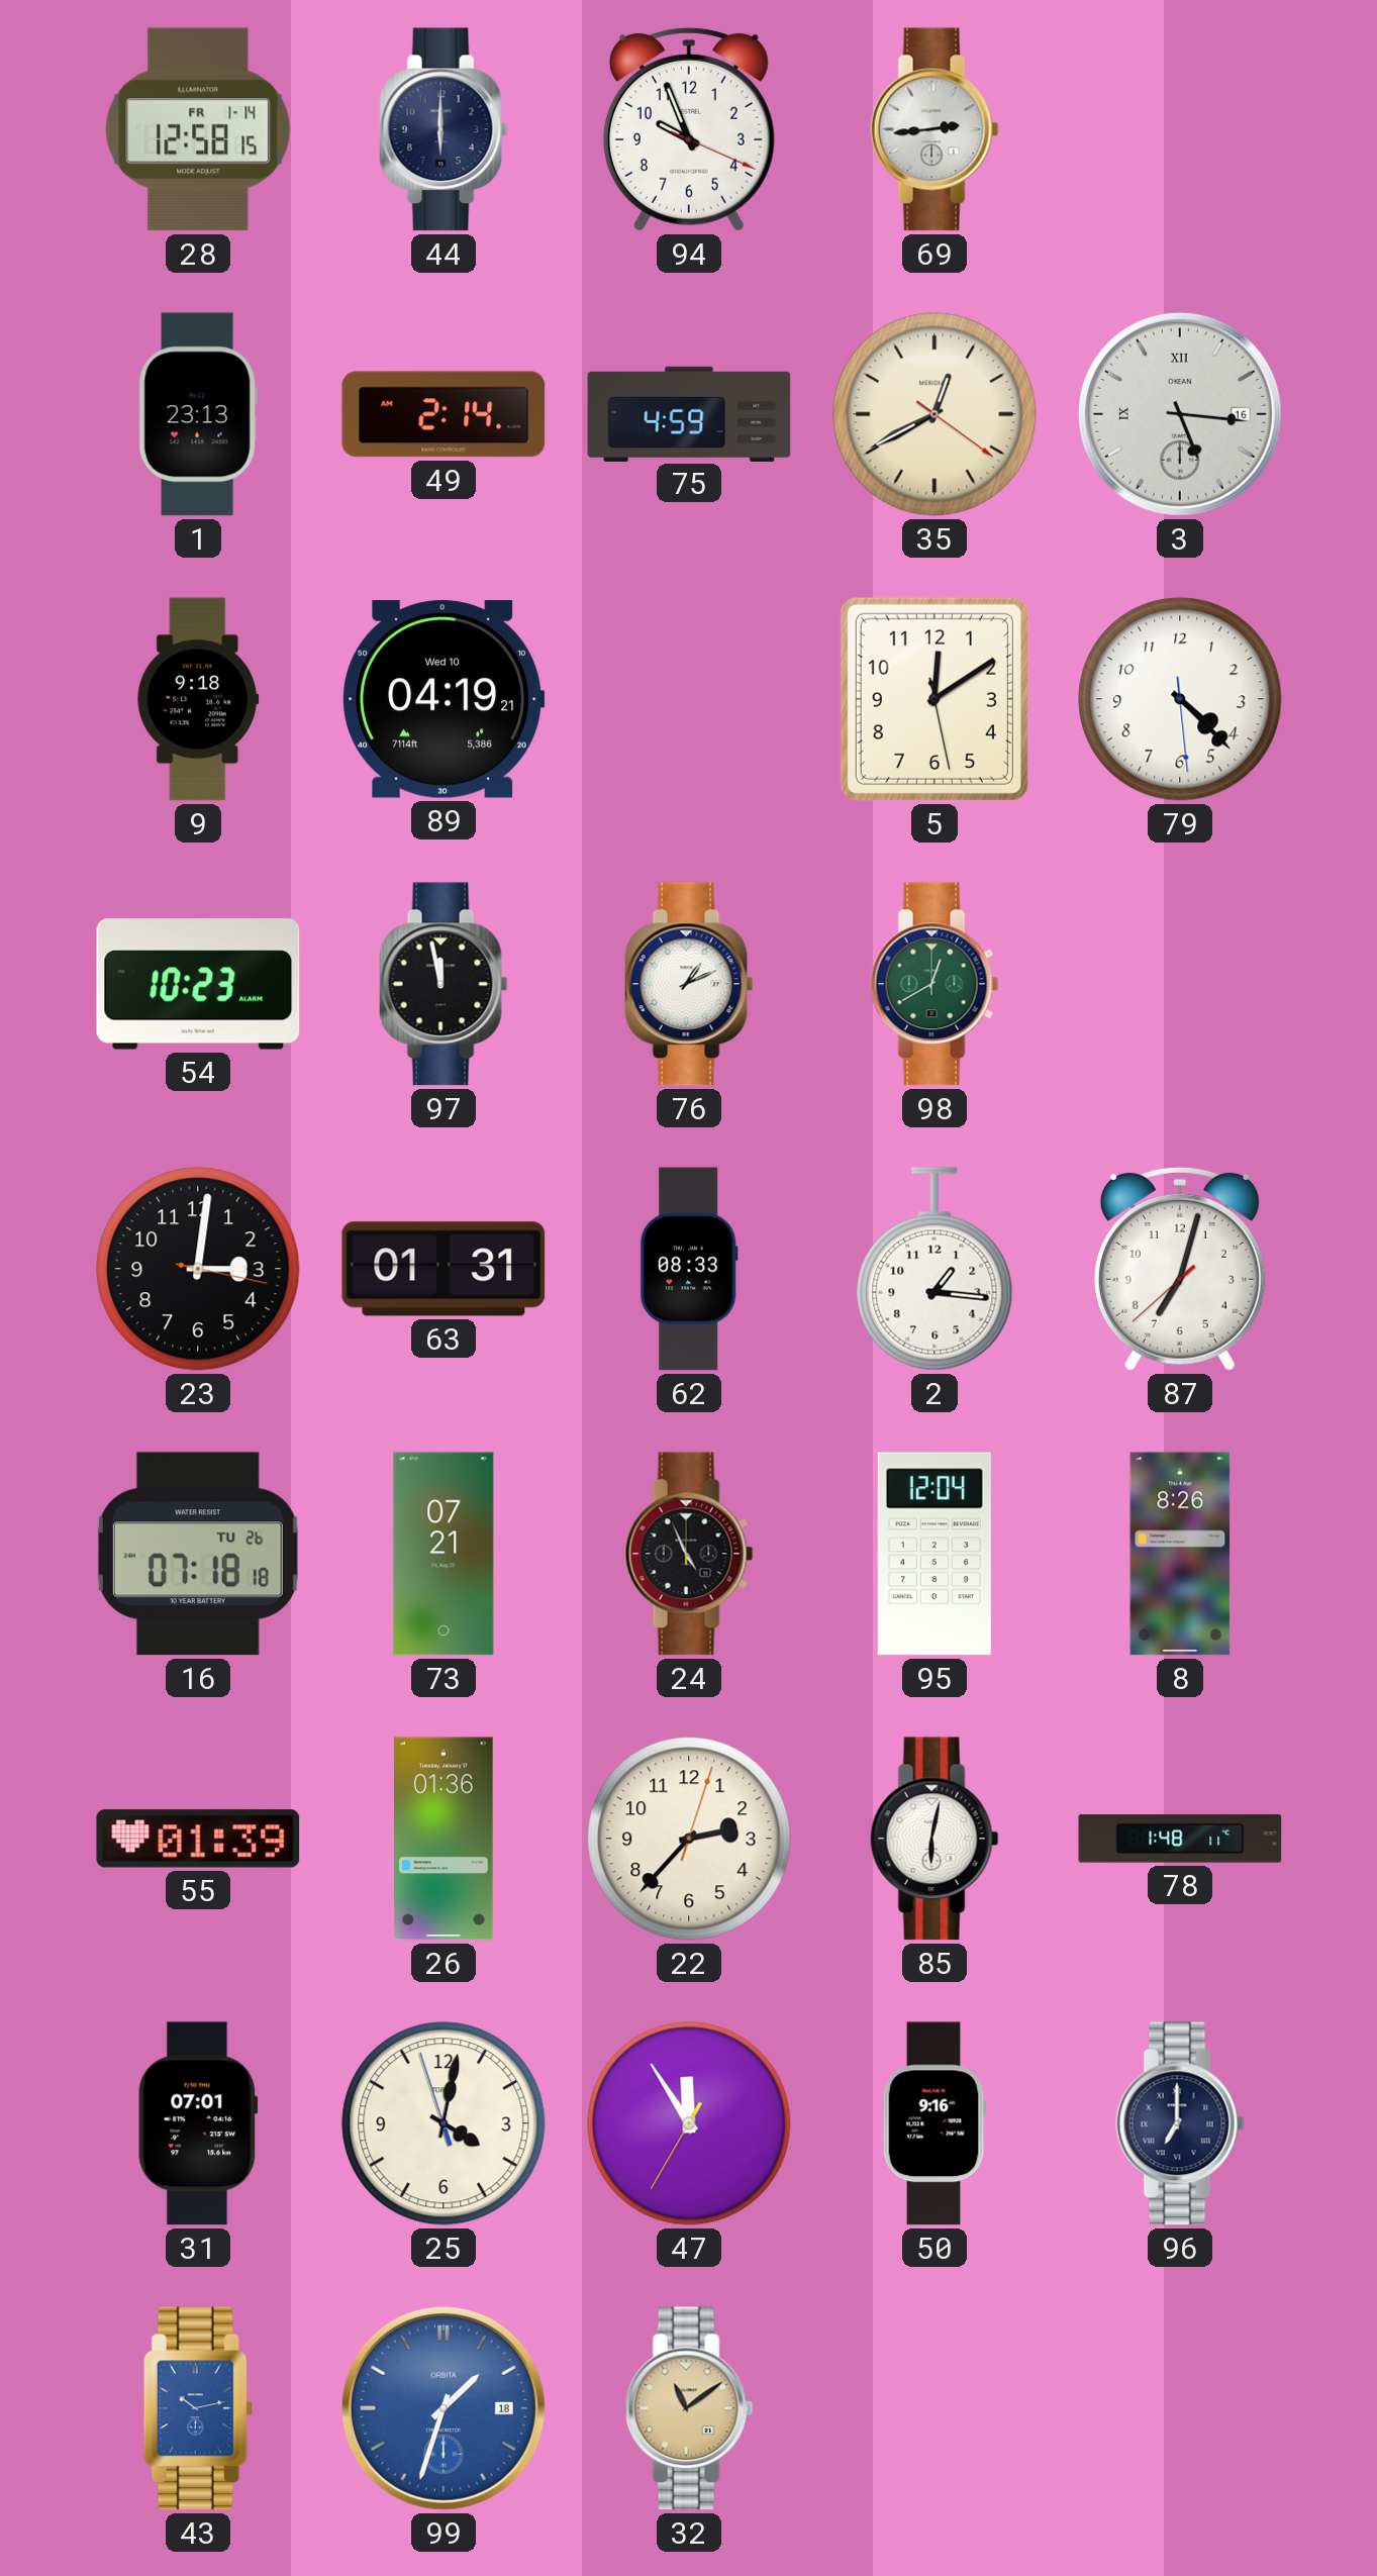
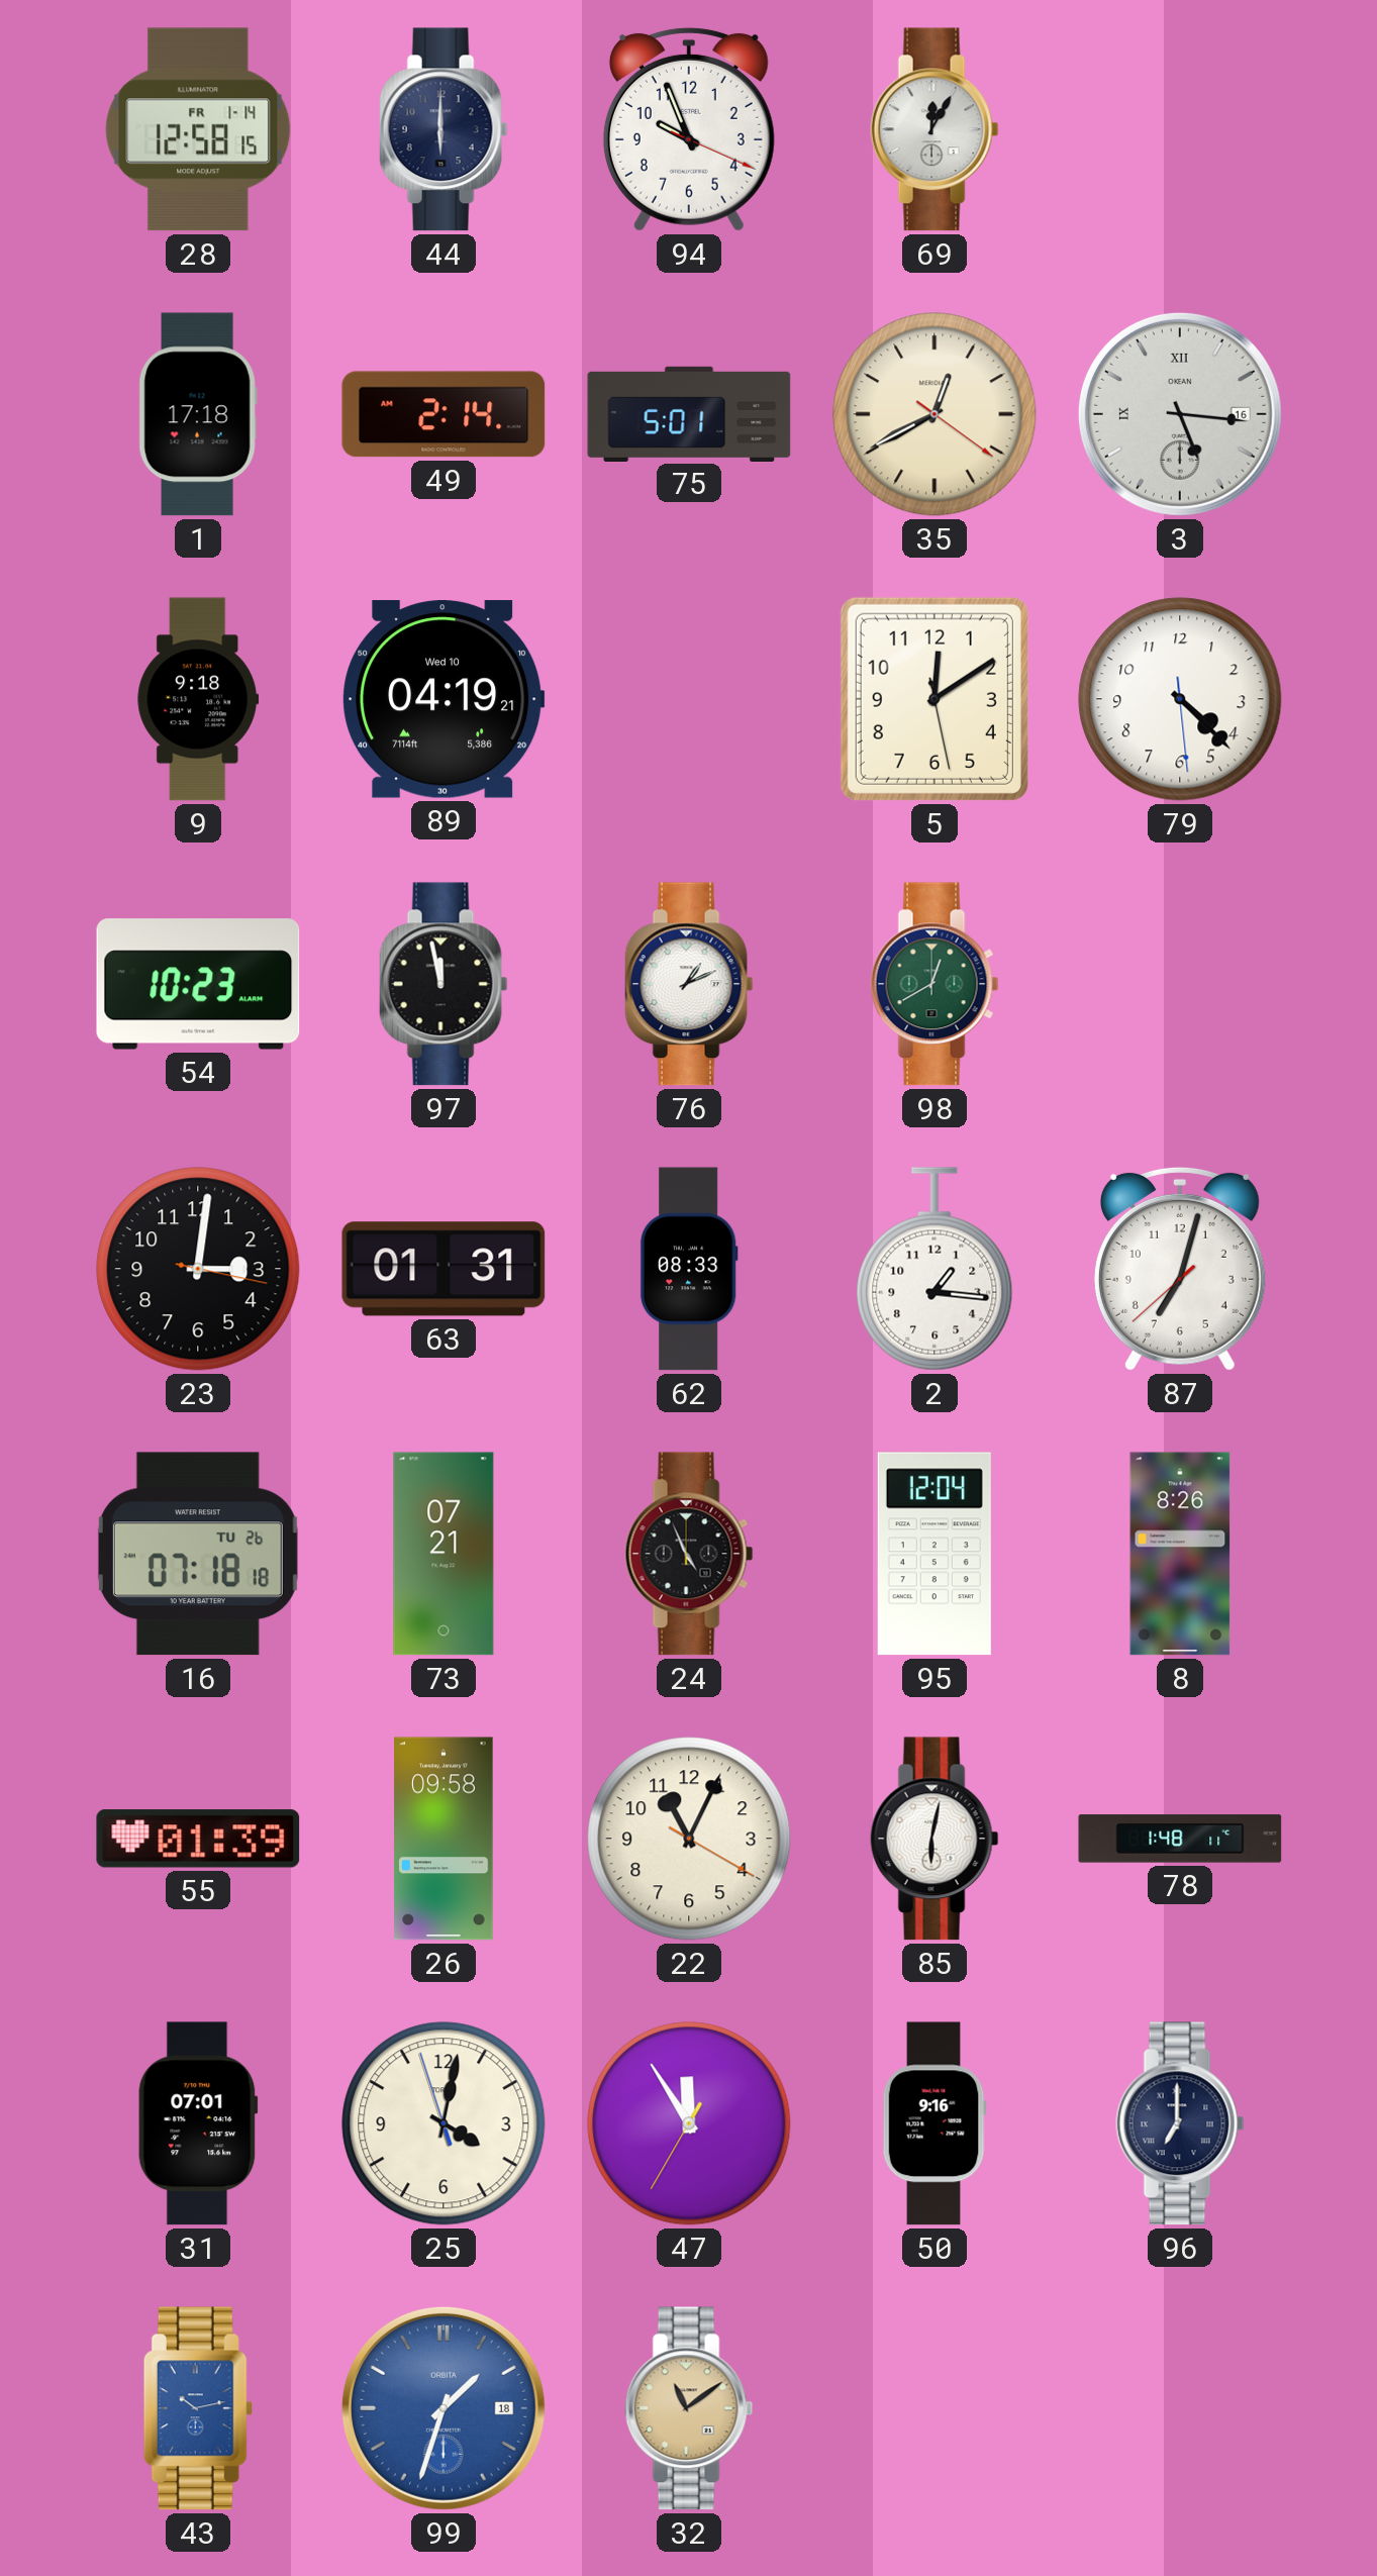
69: 2:44 -> 12:05
1: 23:13 -> 17:18
75: 4:59 -> 5:01
26: 01:36 -> 09:58
22: 2:37 -> 11:04
